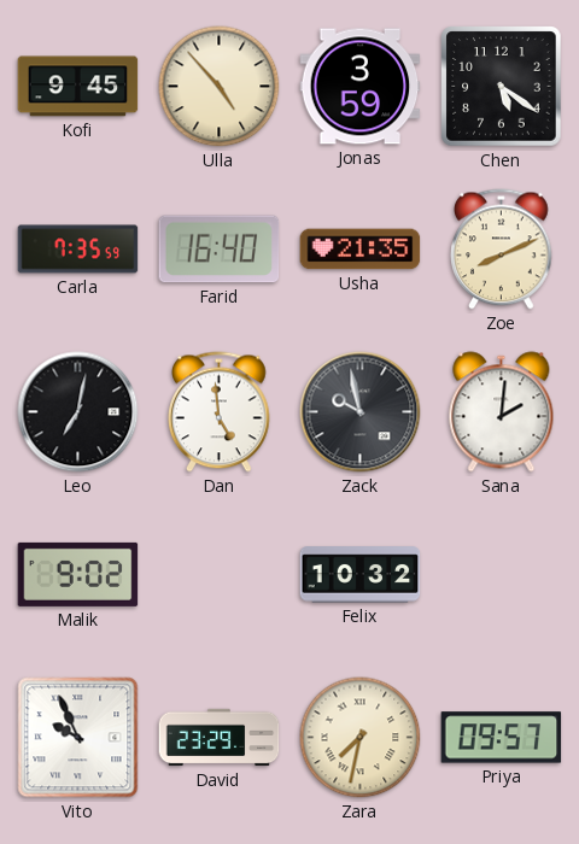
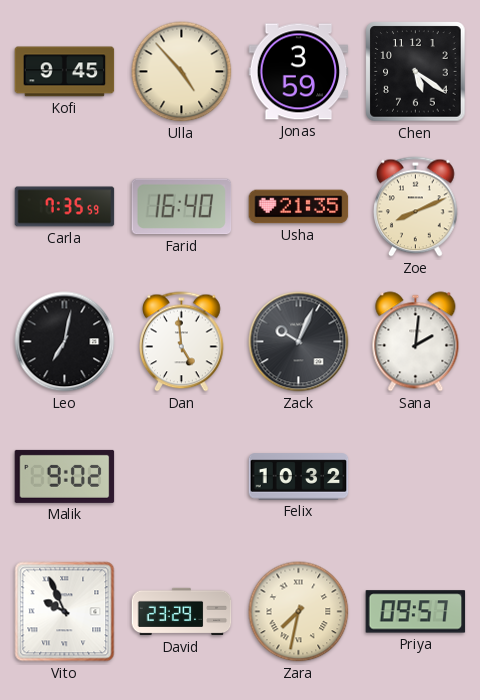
Zack: 9:58 -> 10:04
